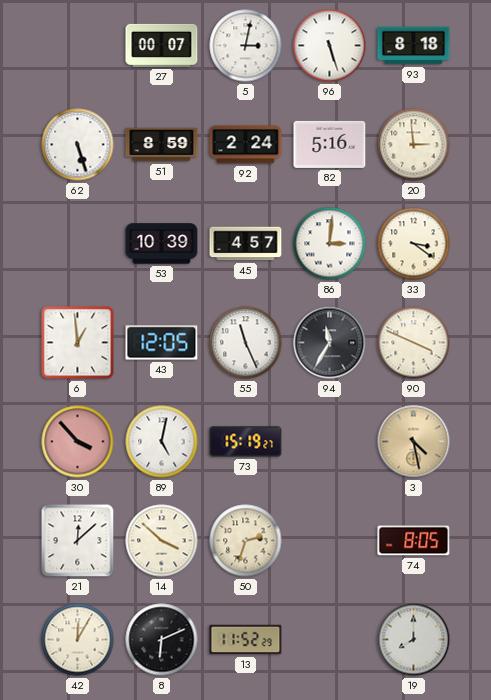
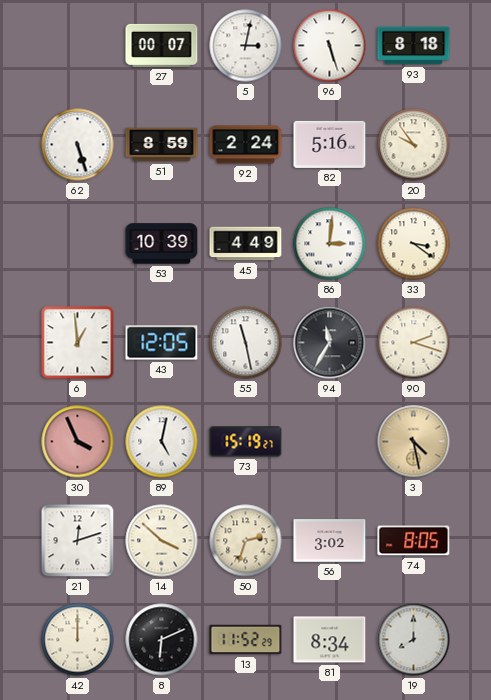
20: 2:59 -> 9:54
45: 4:57 -> 4:49
55: 11:26 -> 11:28
90: 3:49 -> 2:18
30: 3:53 -> 3:56
21: 12:08 -> 12:12
56: none -> 3:02
42: 12:05 -> 12:00
81: none -> 8:34
